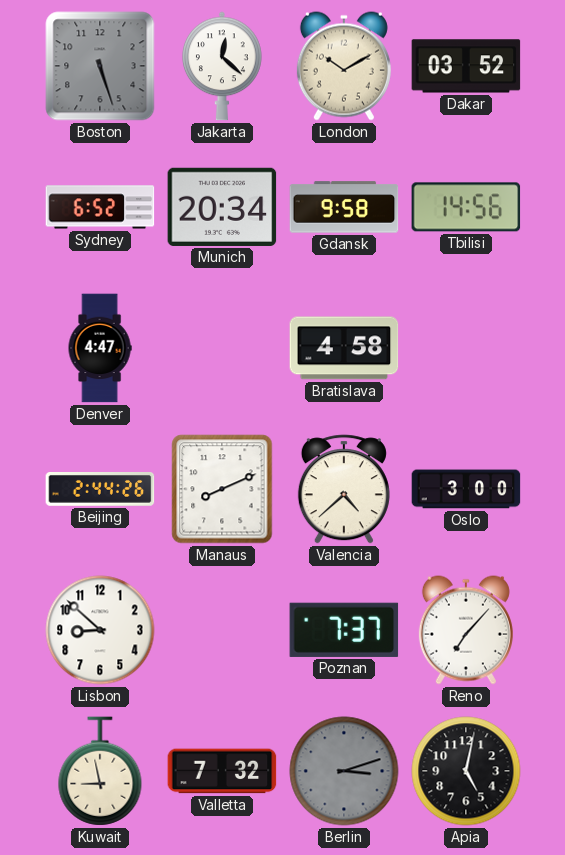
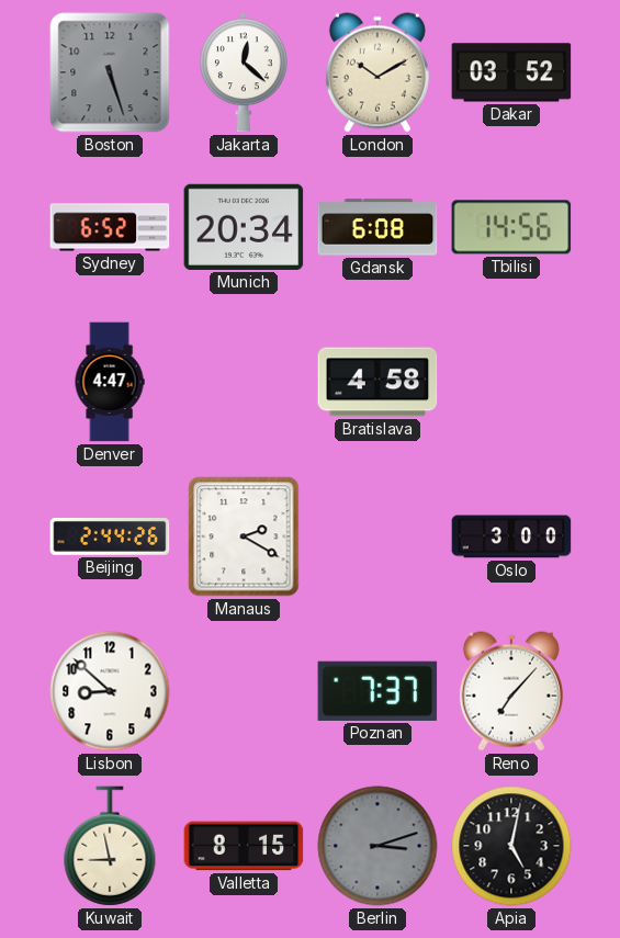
Gdansk: 9:58 -> 6:08
Manaus: 8:11 -> 2:20
Valencia: 4:38 -> none
Valletta: 7:32 -> 8:15
